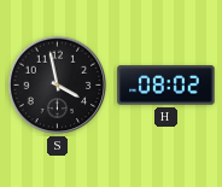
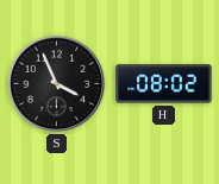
S: 3:58 -> 3:56
